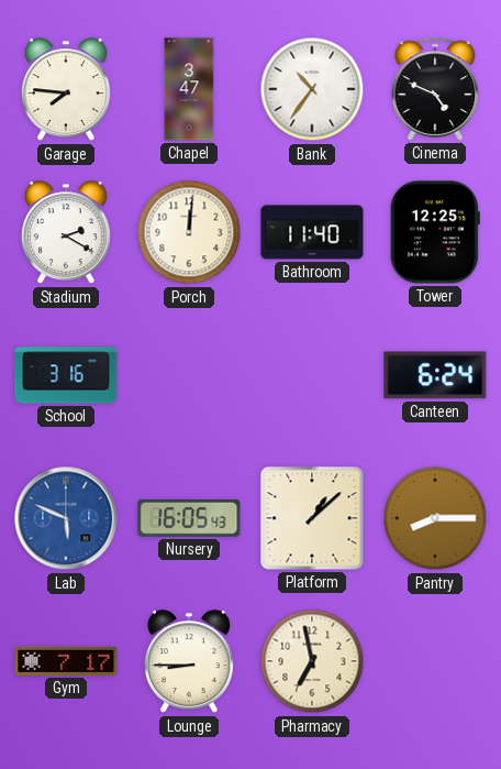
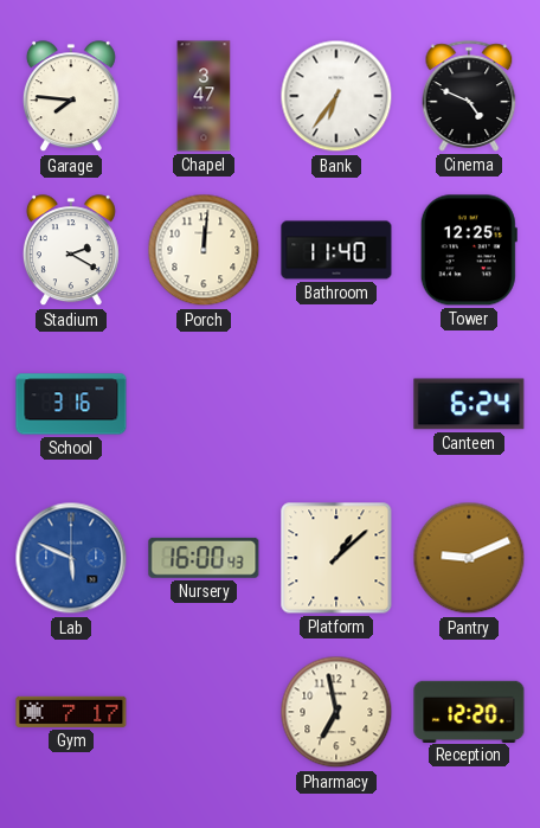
Bank: 10:36 -> 6:36
Nursery: 16:05 -> 16:00
Pantry: 8:15 -> 9:11
Lounge: 8:45 -> none
Reception: none -> 12:20
